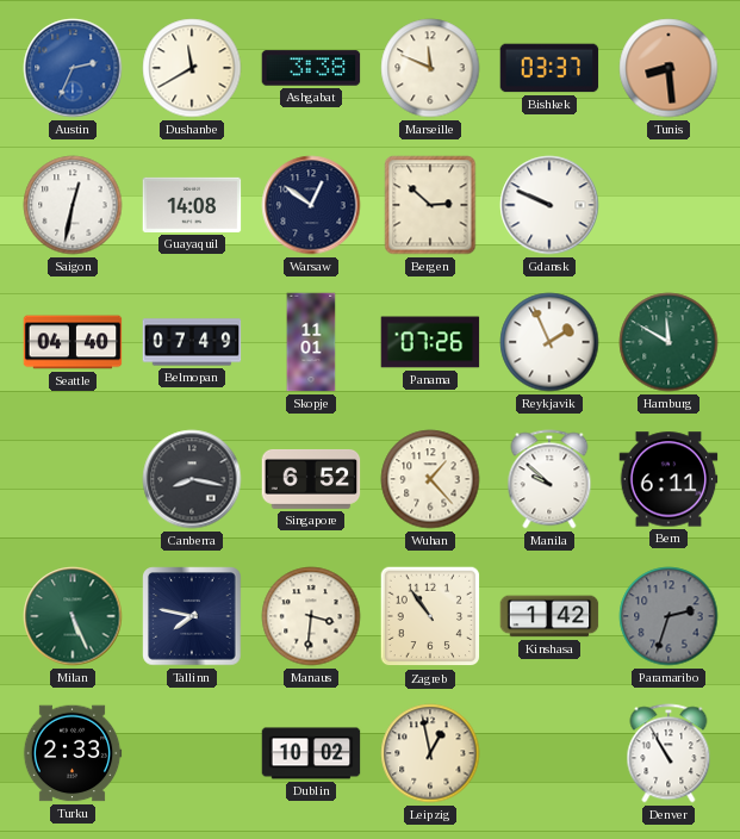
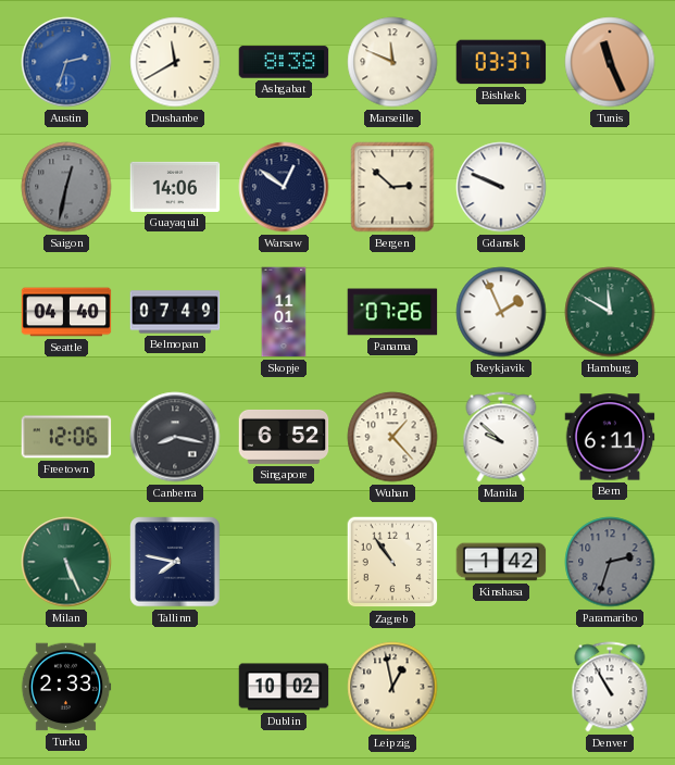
Austin: 2:34 -> 2:33
Ashgabat: 3:38 -> 8:38
Tunis: 8:29 -> 11:26
Saigon dial: white -> grey
Guayaquil: 14:08 -> 14:06
Freetown: none -> 12:06
Manaus: 3:31 -> none
